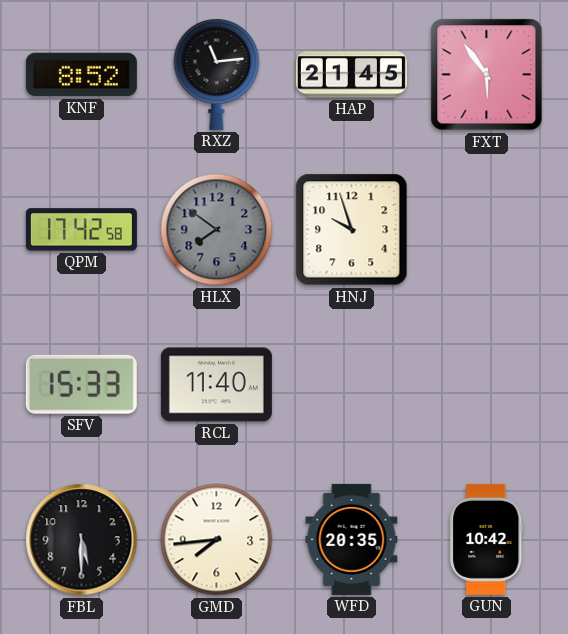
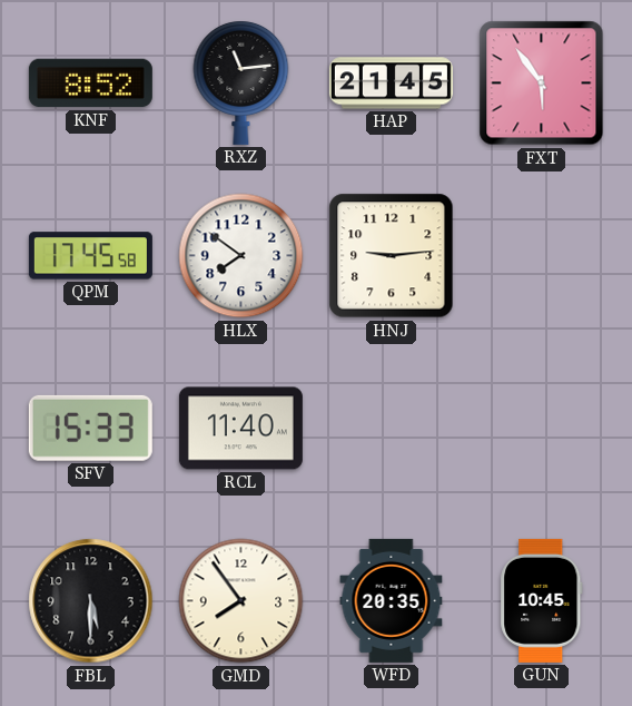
QPM: 17:42 -> 17:45
HLX dial: grey -> white
HNJ: 9:57 -> 9:14
GMD: 7:44 -> 7:54
GUN: 10:42 -> 10:45
